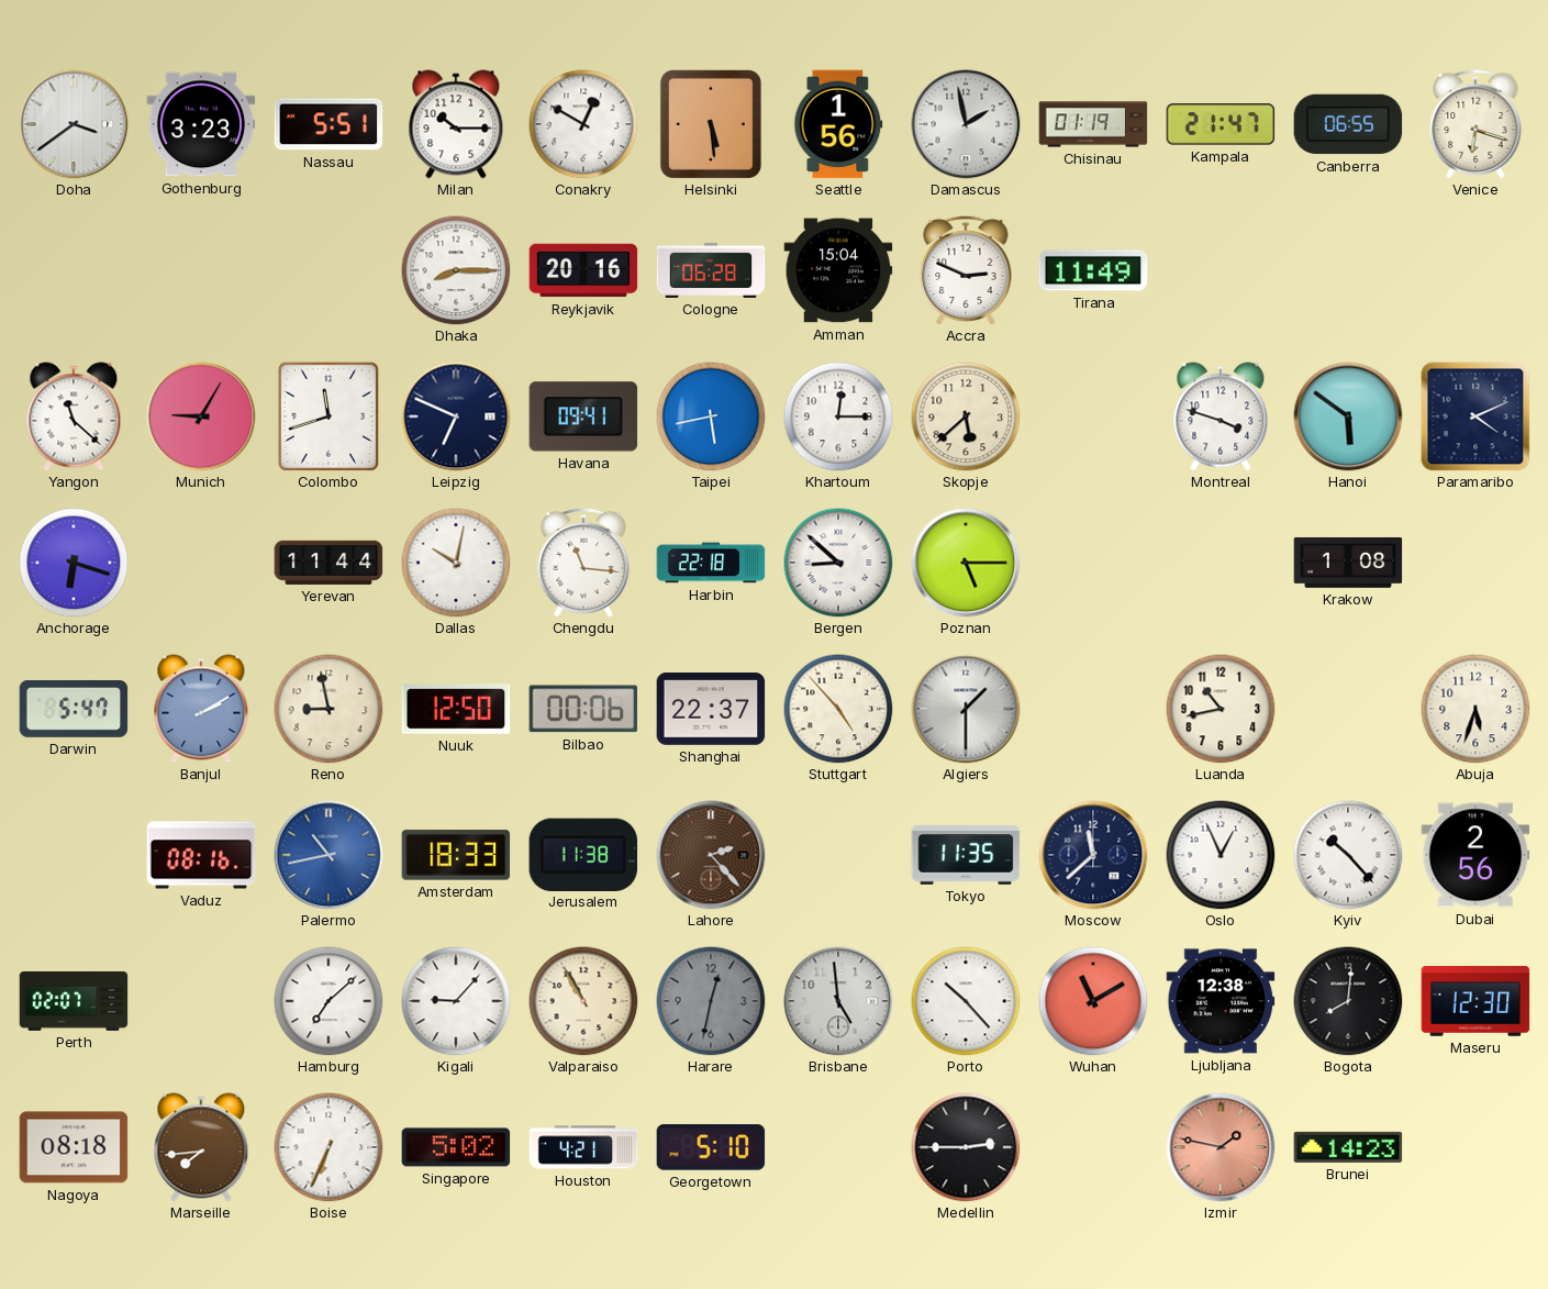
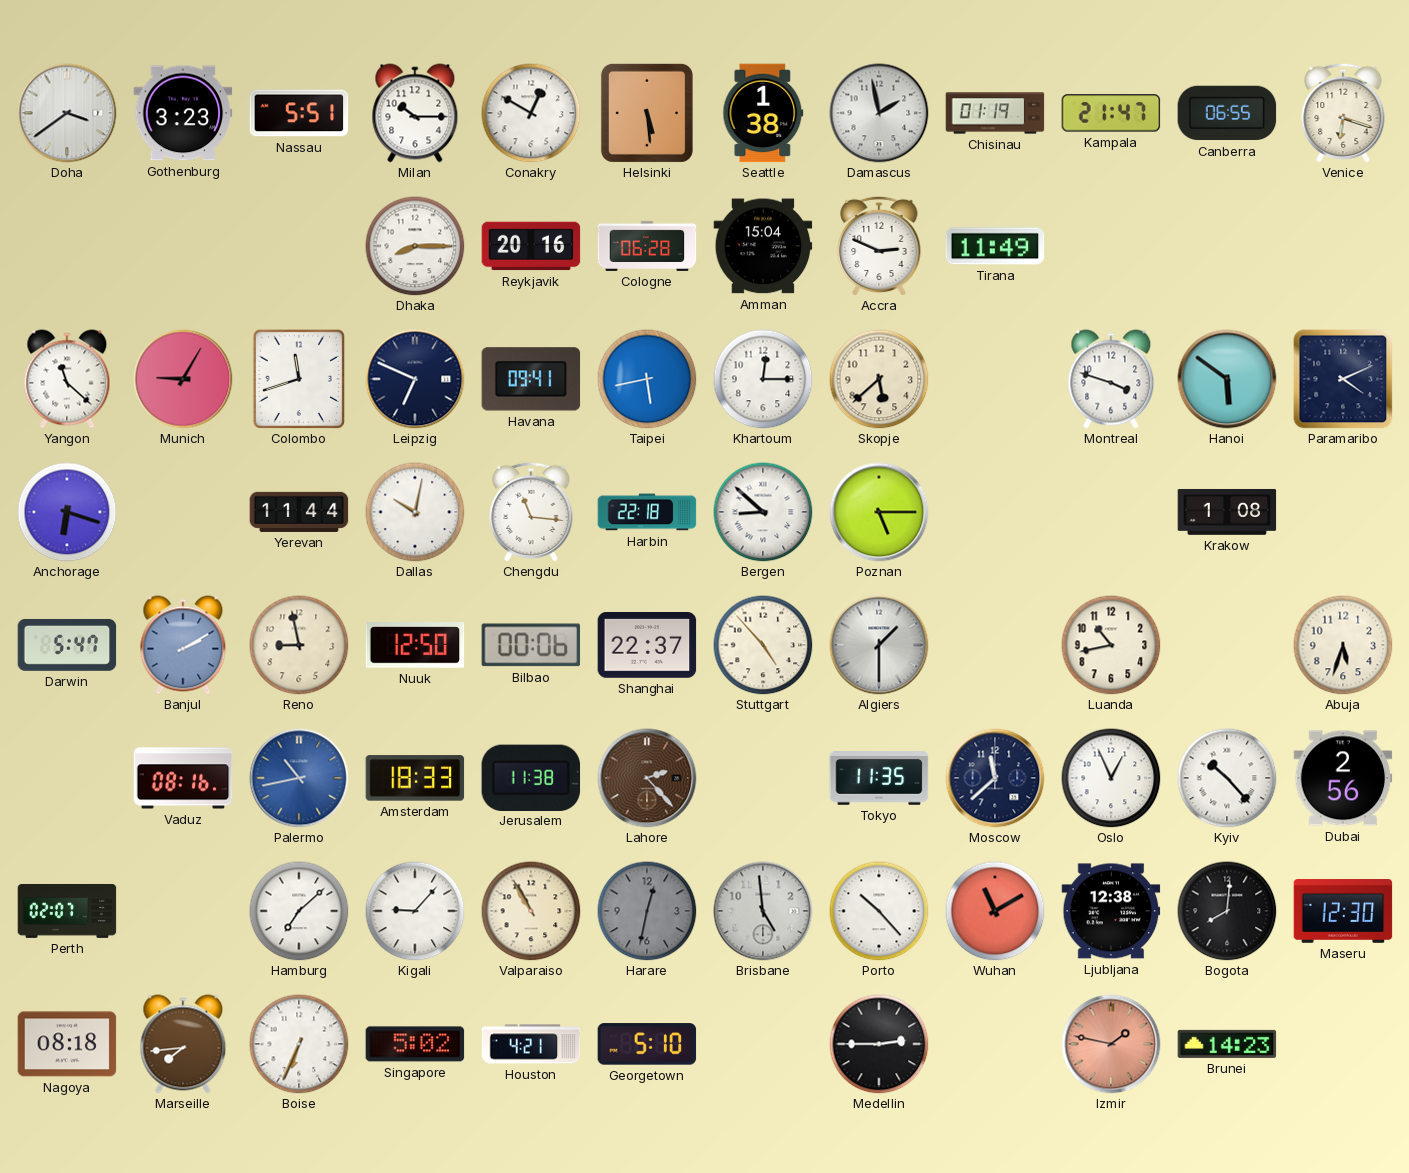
Seattle: 1:56 -> 1:38
